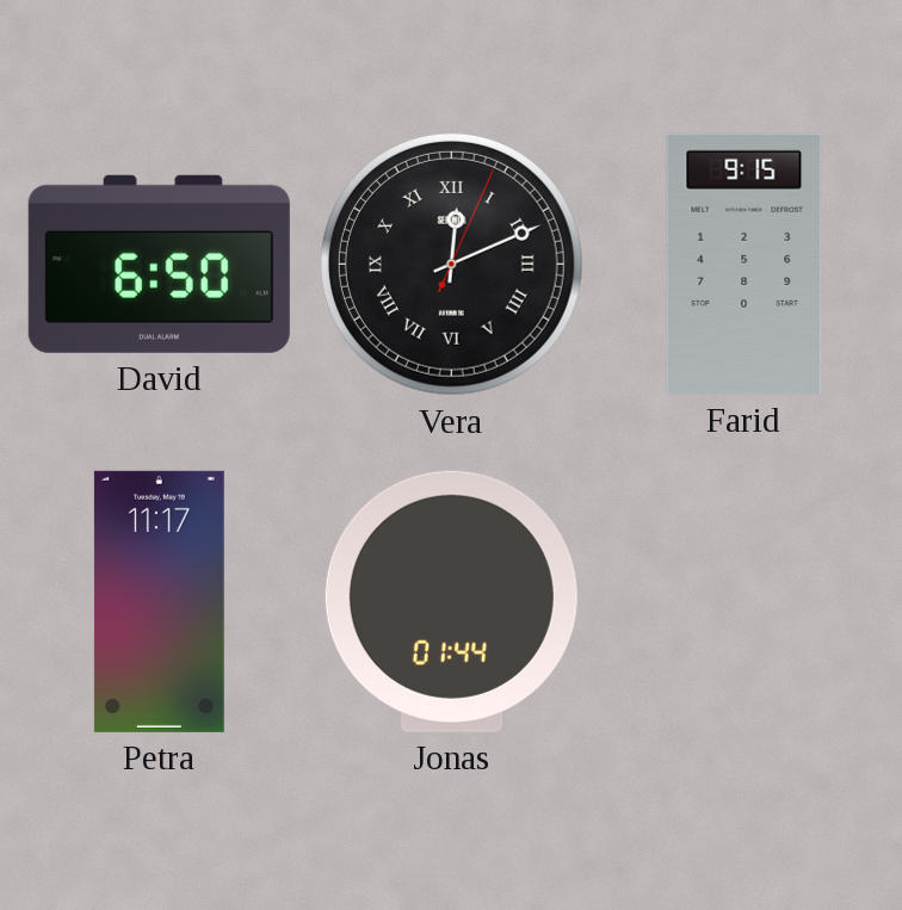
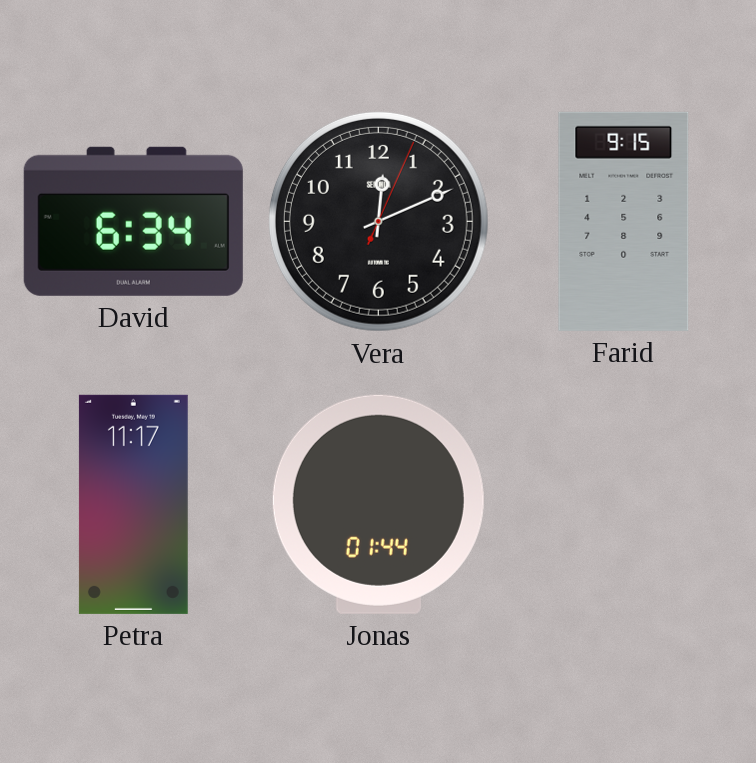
David: 6:50 -> 6:34
Vera numerals: Roman -> Arabic
